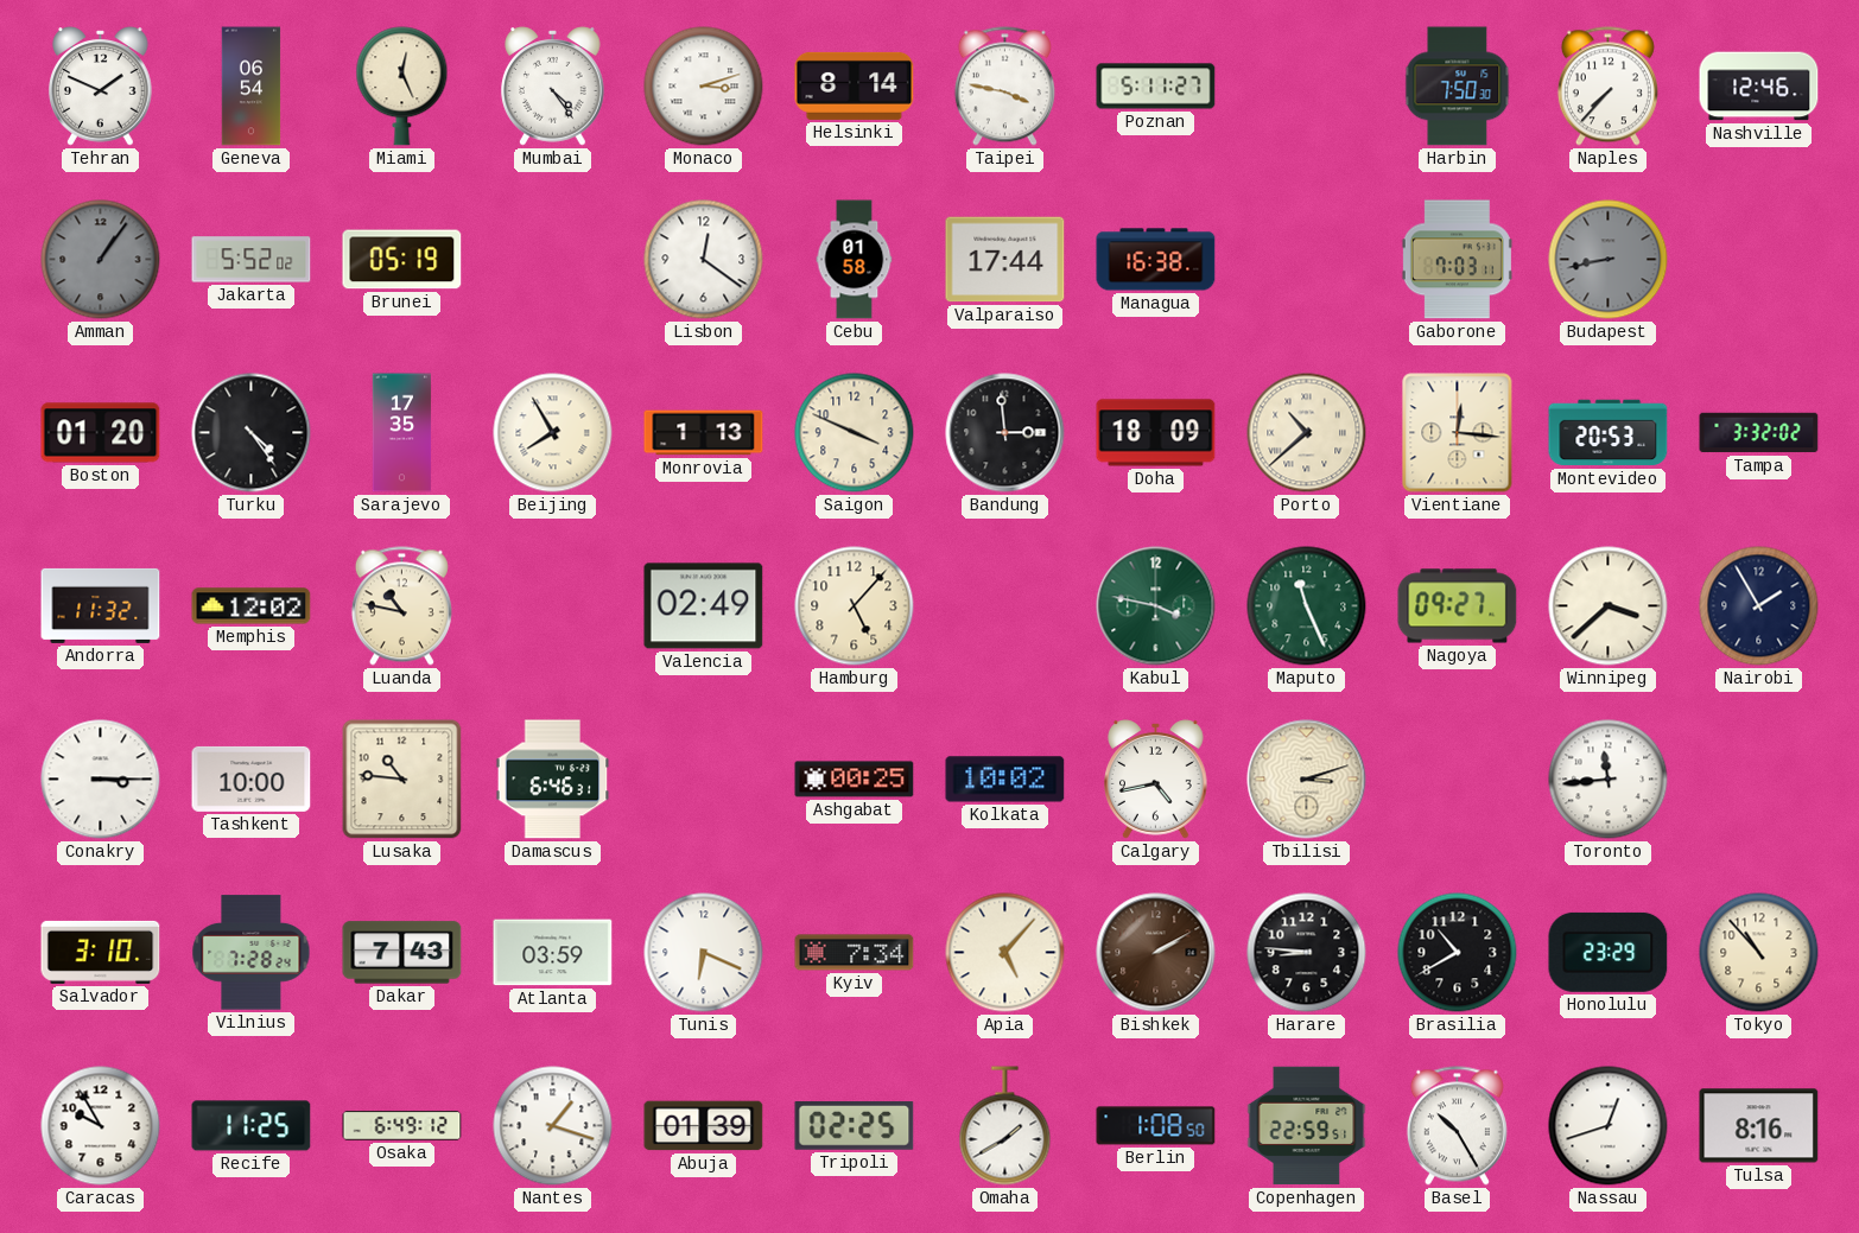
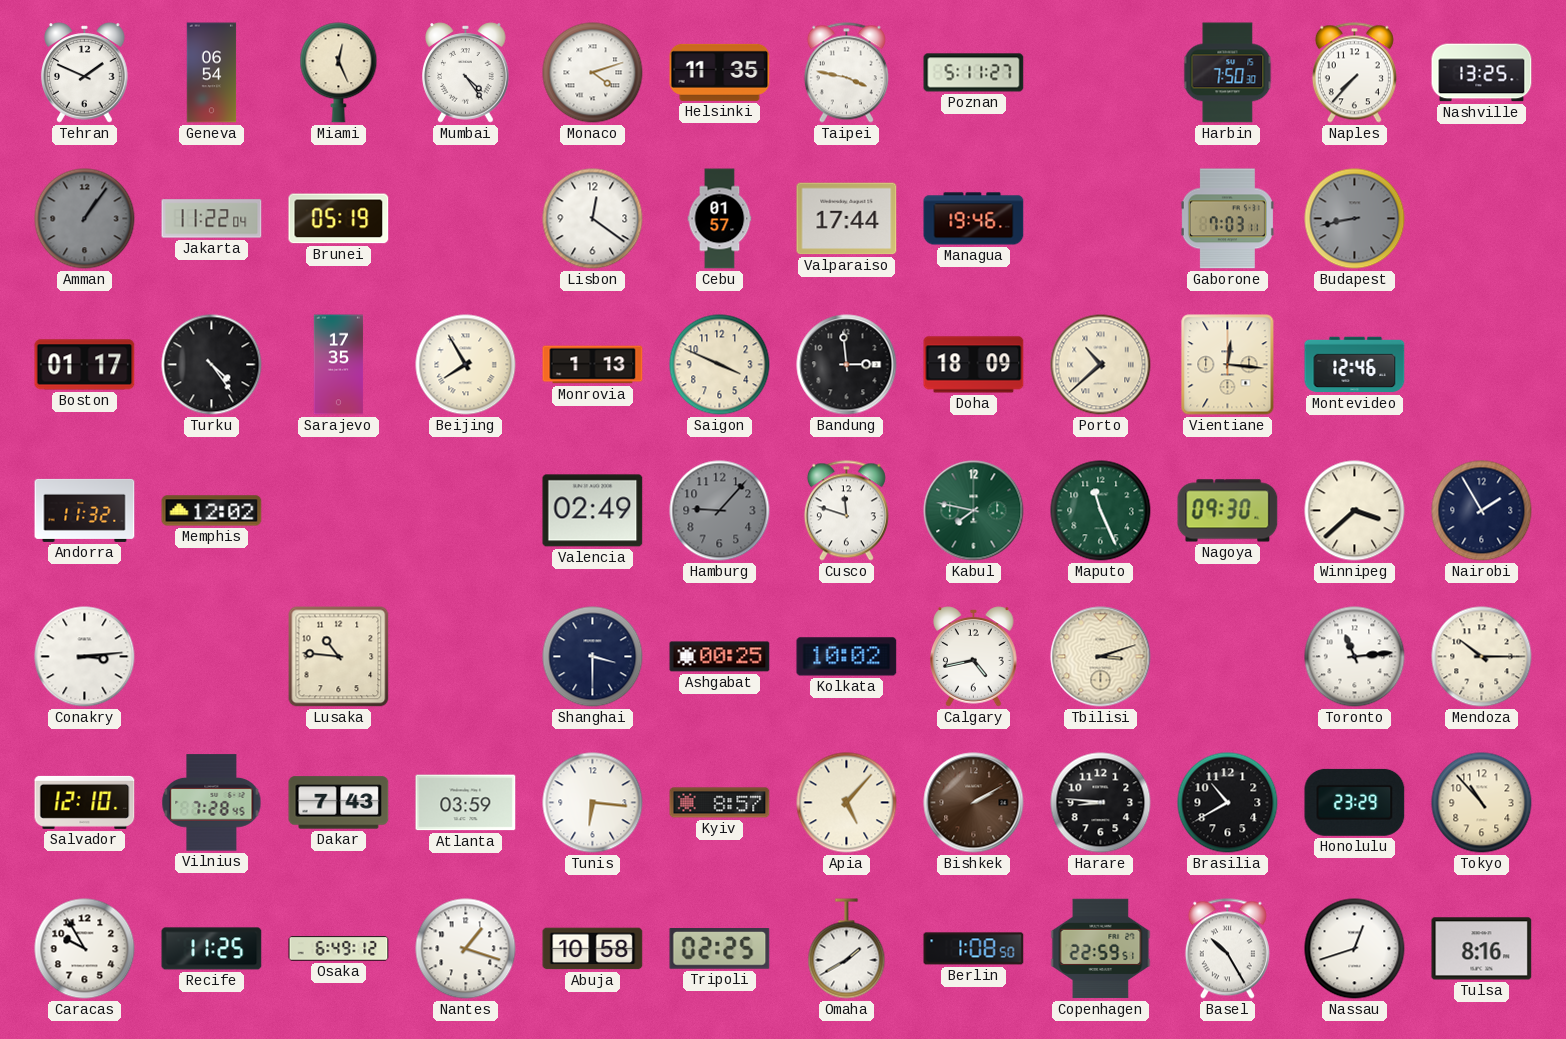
Monaco: 3:12 -> 4:12
Helsinki: 8:14 -> 11:35
Nashville: 12:46 -> 13:25
Jakarta: 5:52 -> 11:22
Cebu: 01:58 -> 01:57
Managua: 16:38 -> 19:46
Boston: 01:20 -> 01:17
Montevideo: 20:53 -> 12:46
Tampa: 3:32 -> none
Luanda: 10:47 -> none
Hamburg: 5:07 -> 9:07
Hamburg dial: cream -> grey
Cusco: none -> 11:48
Kabul: 3:47 -> 7:47
Nagoya: 09:27 -> 09:30
Conakry: 3:15 -> 3:14
Tashkent: 10:00 -> none
Damascus: 6:46 -> none
Shanghai: none -> 3:30
Toronto: 11:44 -> 11:14
Mendoza: none -> 10:15
Salvador: 3:10 -> 12:10
Vilnius: 7:28:24 -> 7:28:45
Tunis: 6:19 -> 6:16
Kyiv: 7:34 -> 8:57
Abuja: 01:39 -> 10:58
